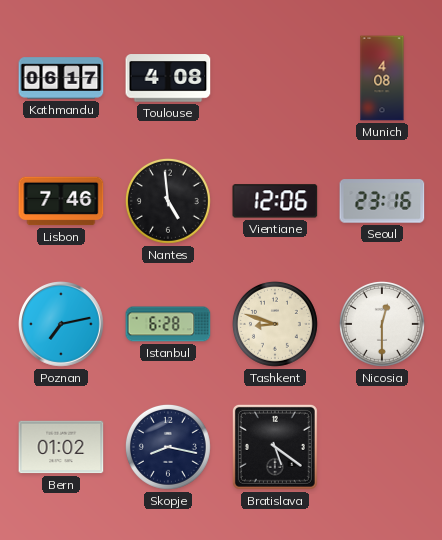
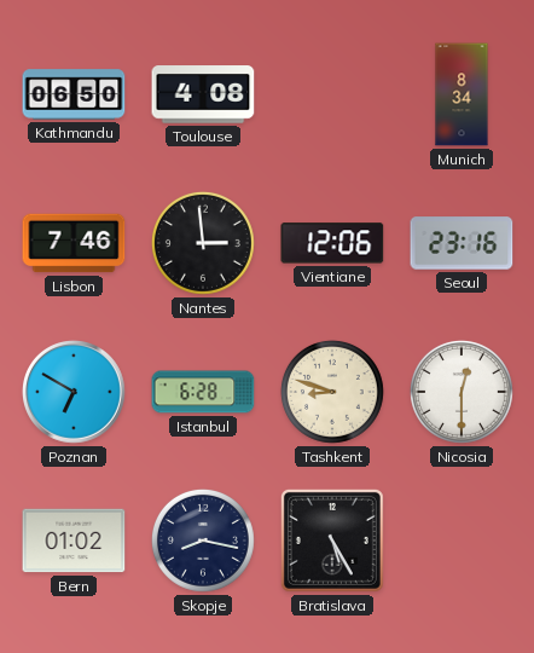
Kathmandu: 06:17 -> 06:50
Munich: 4:08 -> 8:34
Nantes: 4:59 -> 2:59
Poznan: 7:13 -> 6:50
Bratislava: 5:21 -> 5:25
